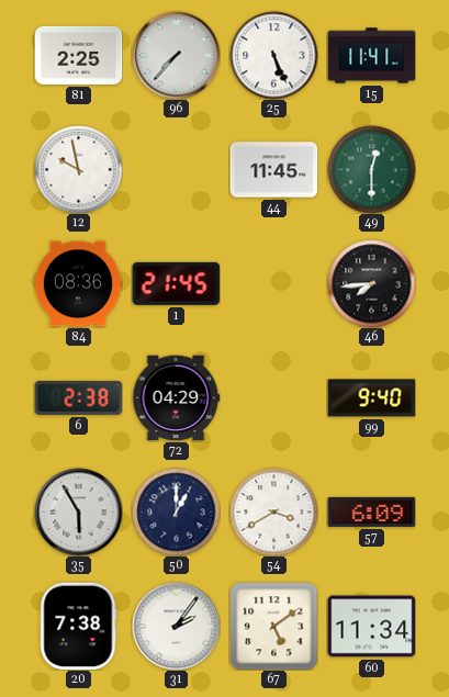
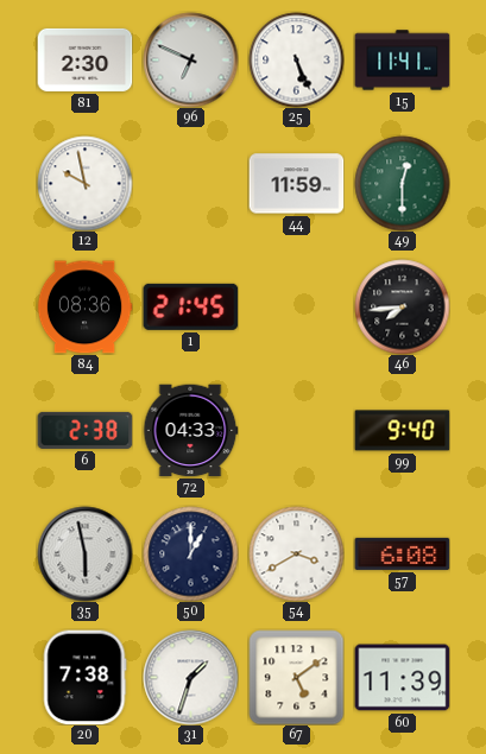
81: 2:25 -> 2:30
96: 7:37 -> 6:49
44: 11:45 -> 11:59
72: 04:29 -> 04:33
35: 5:55 -> 5:58
57: 6:09 -> 6:08
31: 2:06 -> 1:33
60: 11:34 -> 11:39
